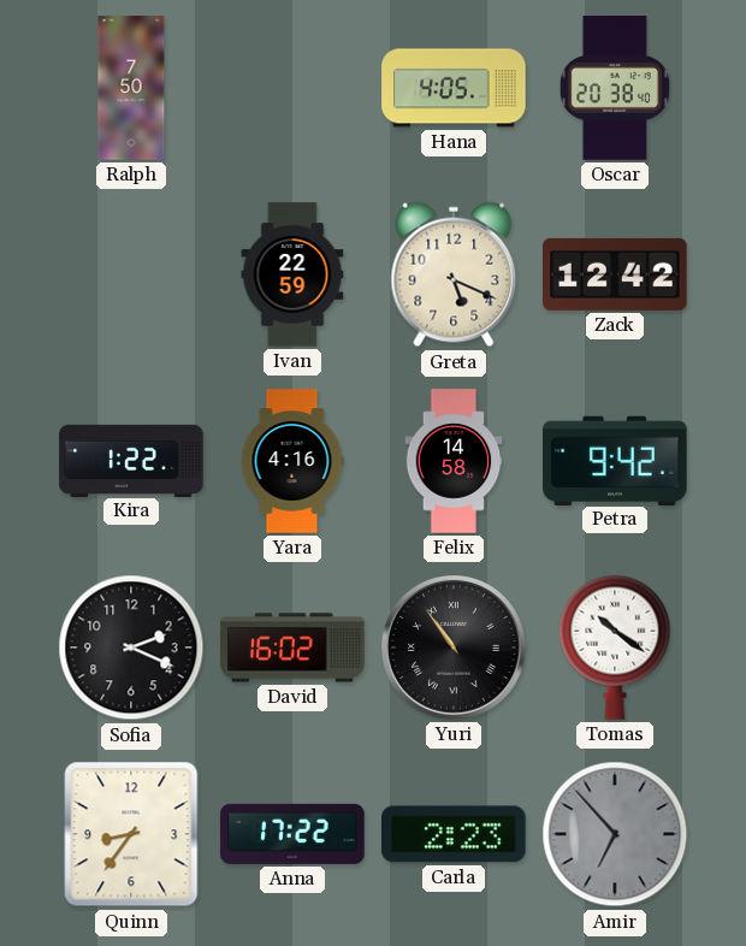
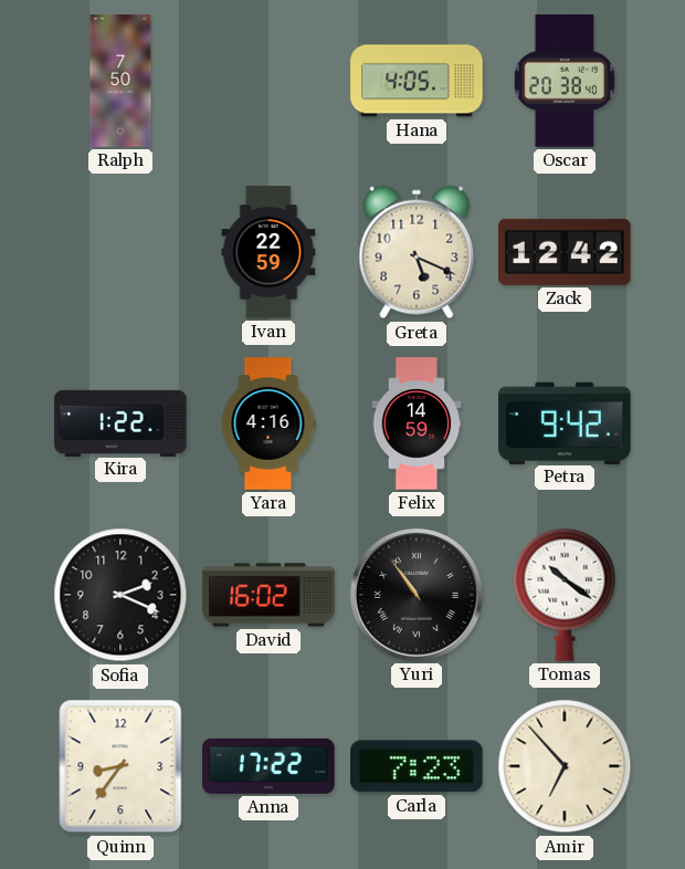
Felix: 14:58 -> 14:59
Carla: 2:23 -> 7:23
Amir dial: grey -> cream
